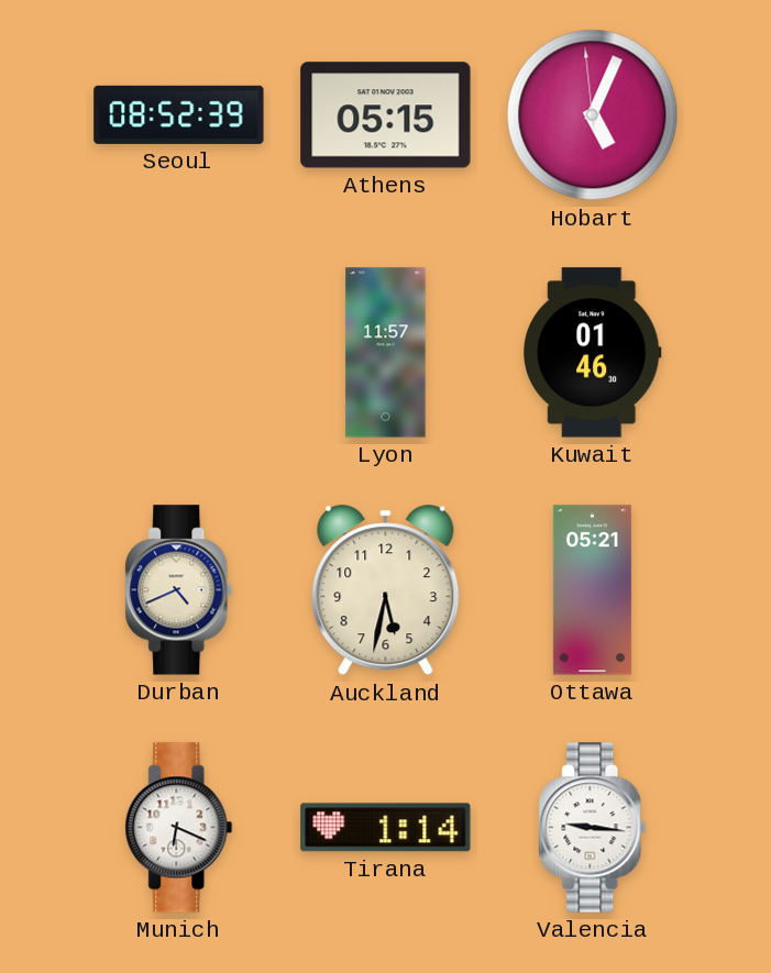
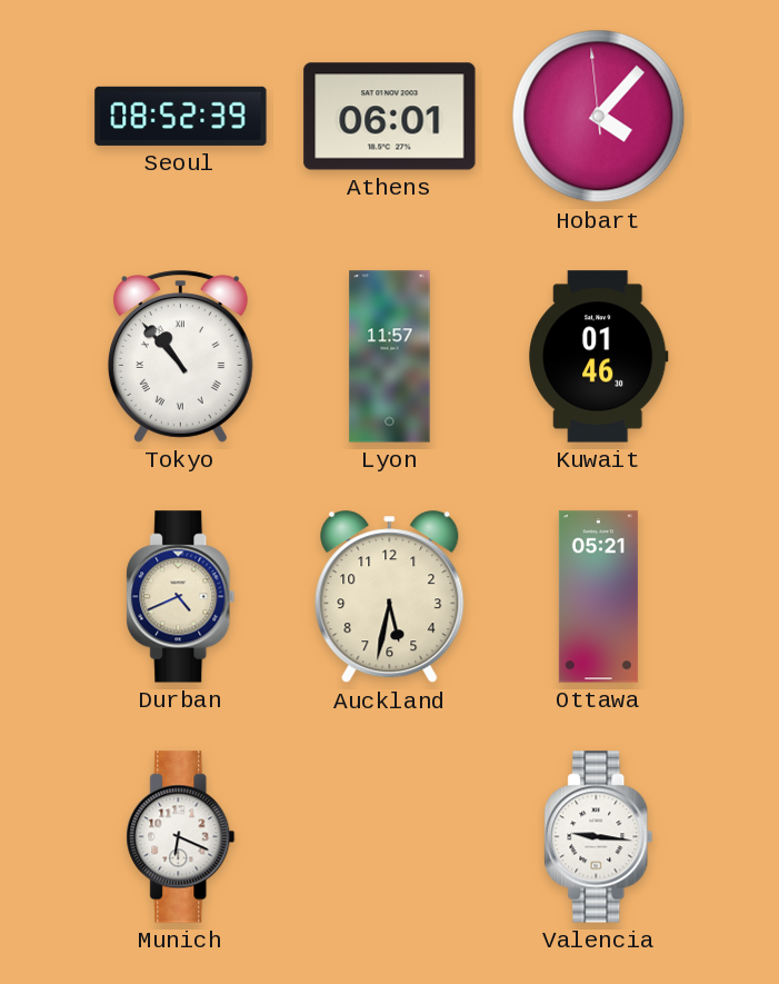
Athens: 05:15 -> 06:01
Hobart: 5:03 -> 4:06
Tokyo: none -> 10:53
Tirana: 1:14 -> none
